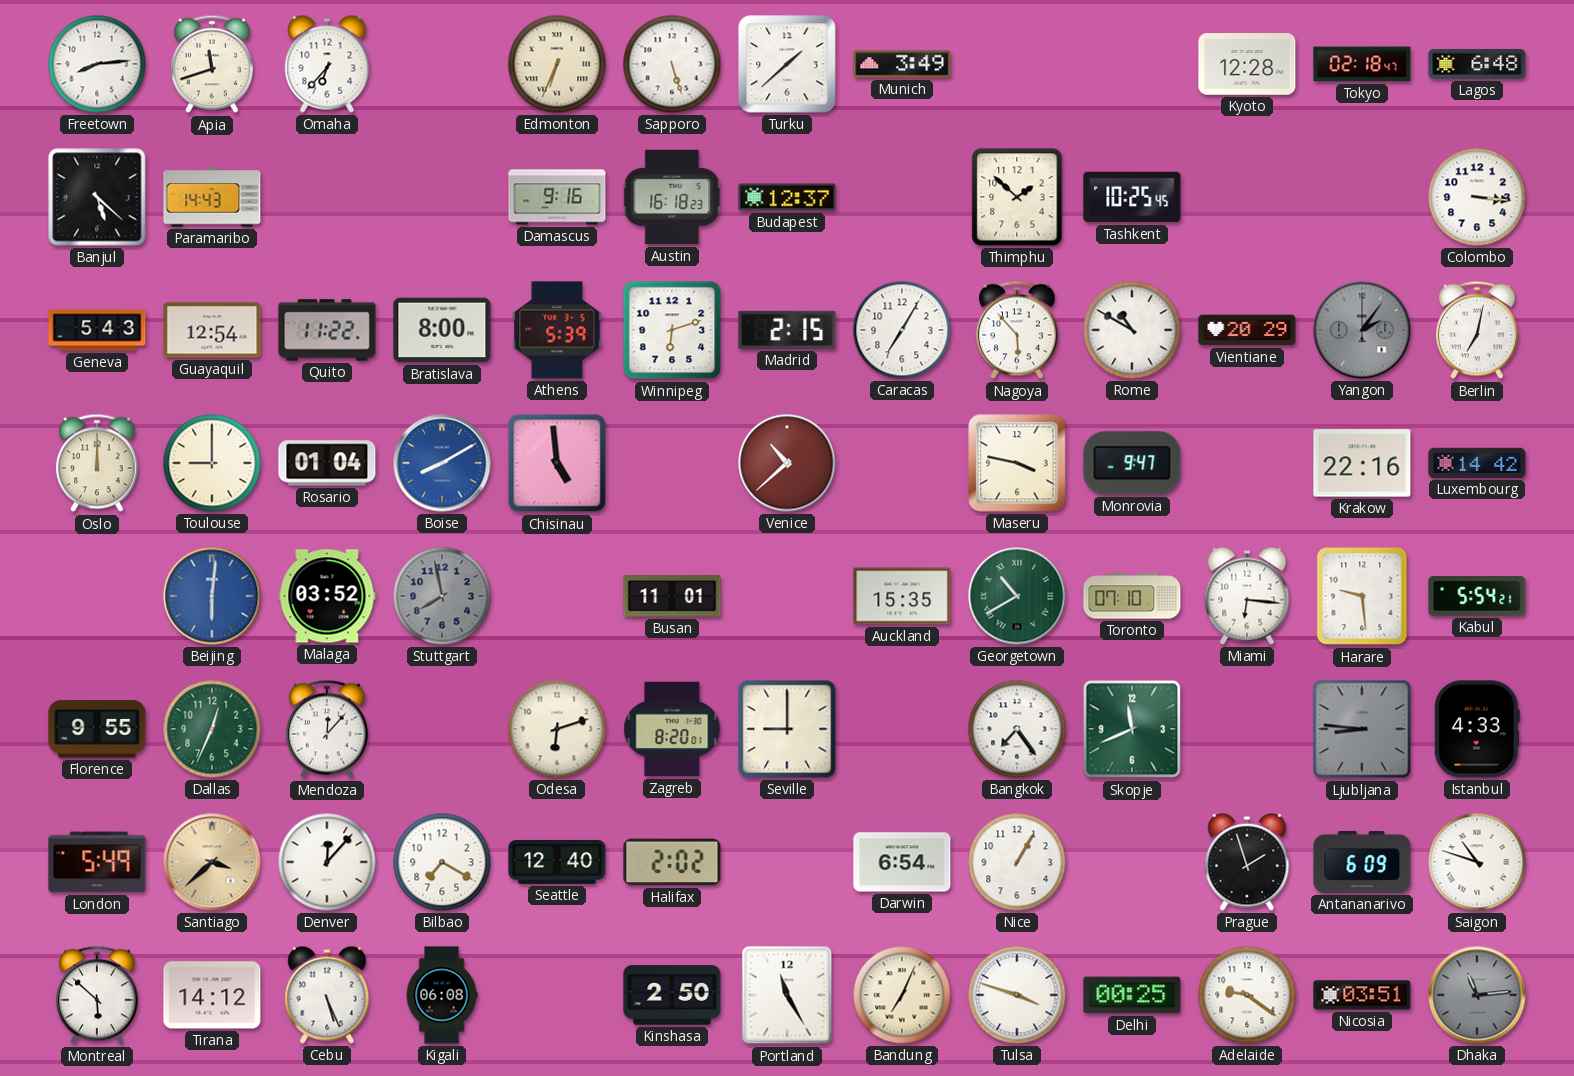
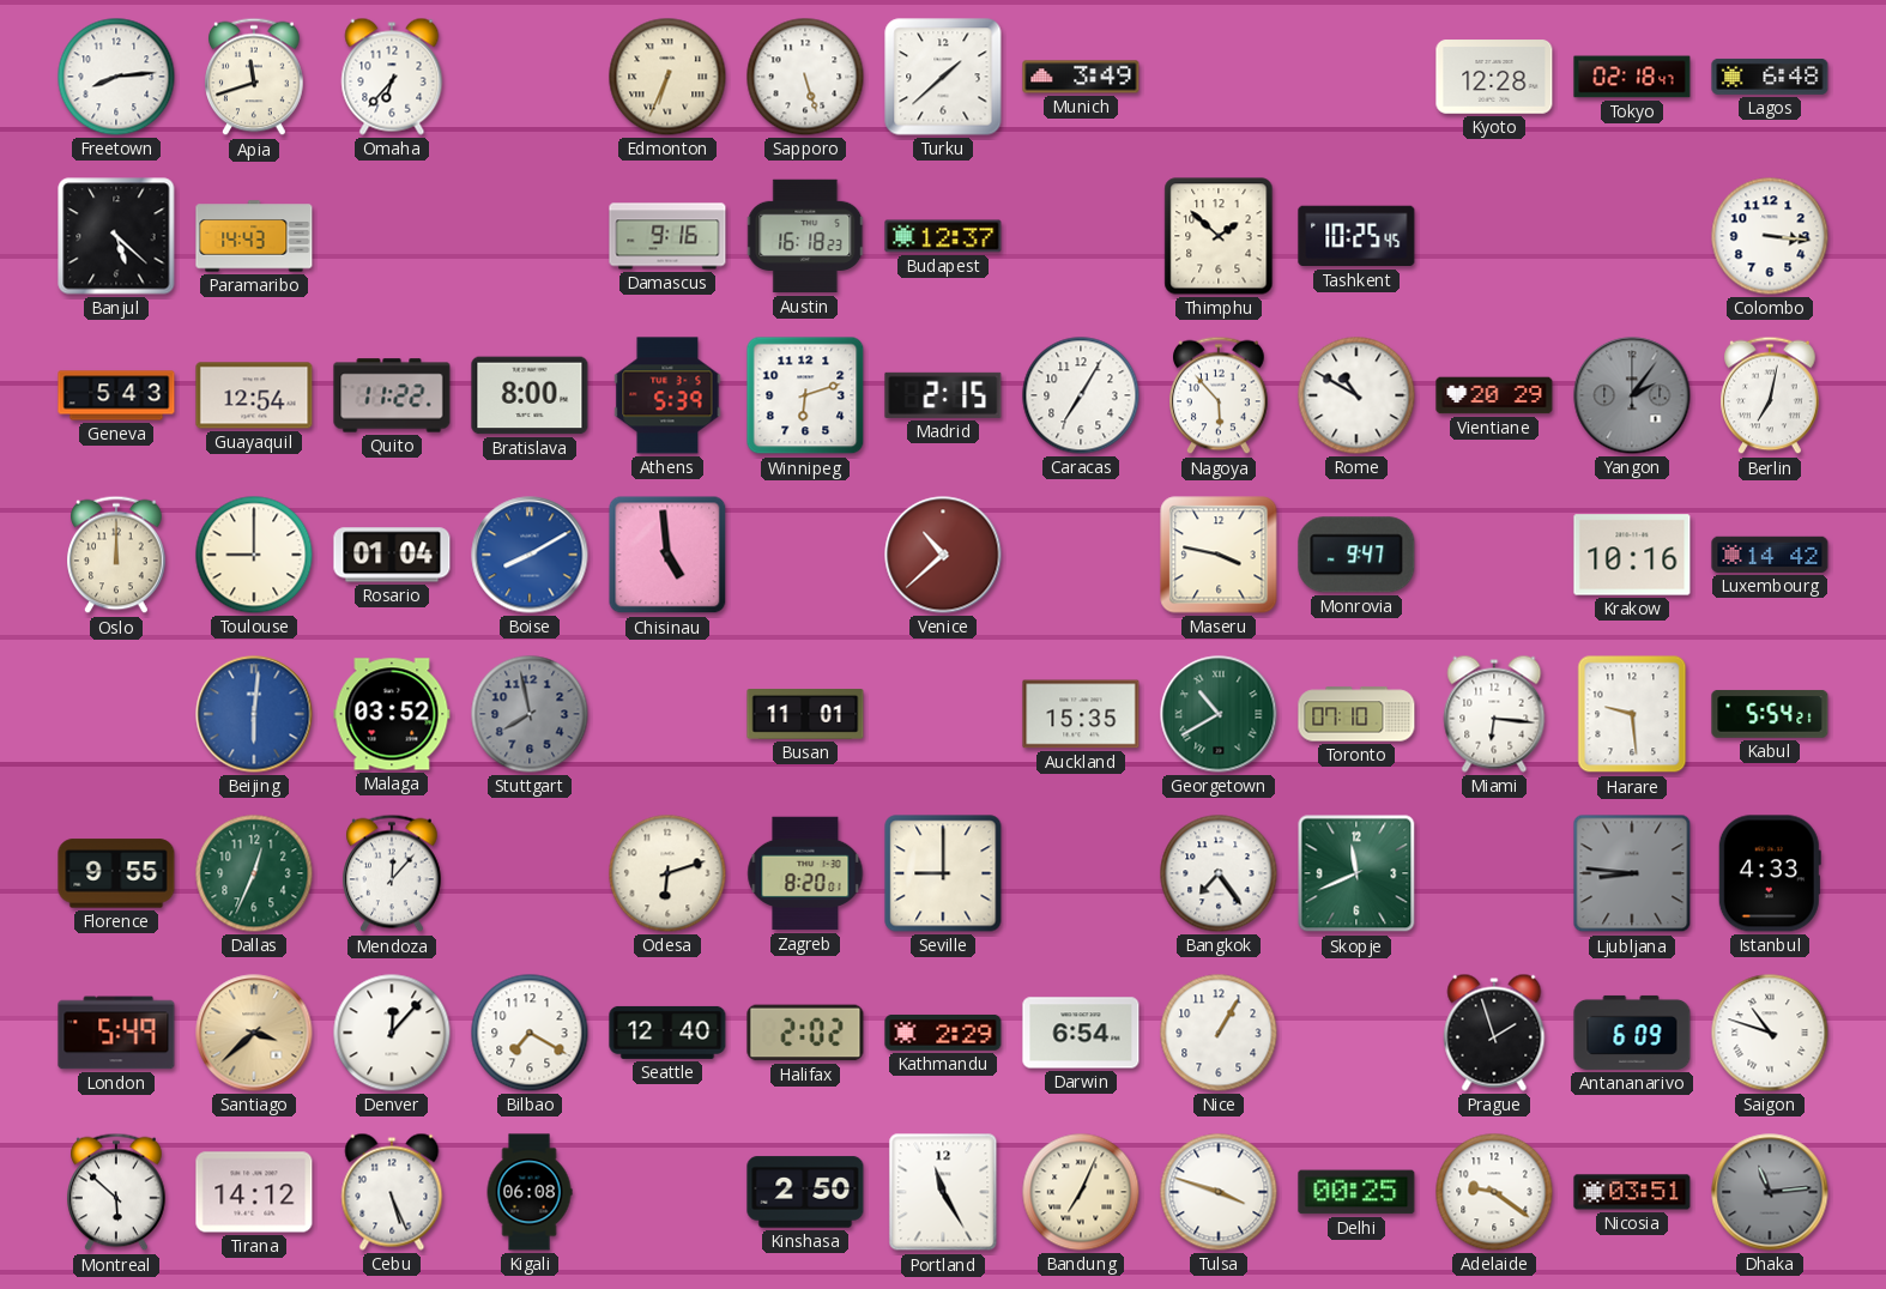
Krakow: 22:16 -> 10:16
Kathmandu: none -> 2:29
